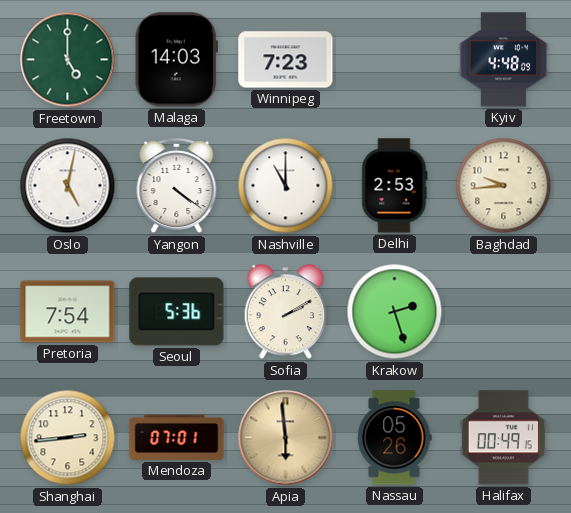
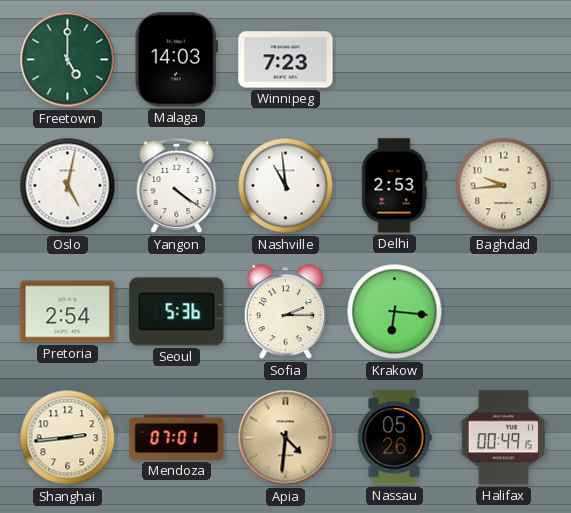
Kyiv: 4:48 -> none
Nashville: 11:00 -> 10:59
Pretoria: 7:54 -> 2:54
Sofia: 2:10 -> 2:15
Krakow: 2:27 -> 6:16
Apia: 5:59 -> 4:31
